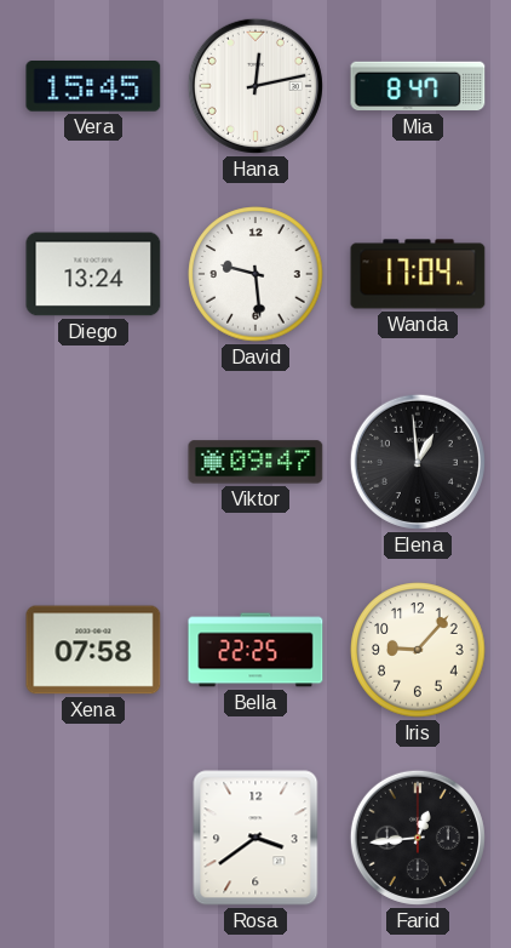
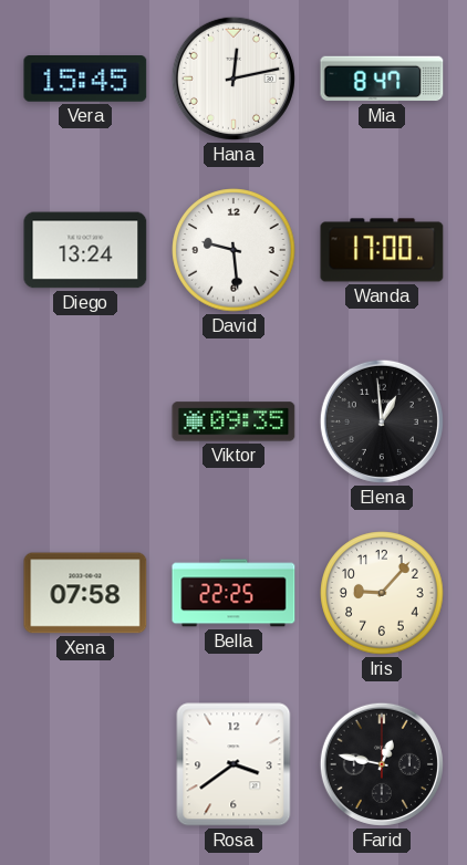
Wanda: 17:04 -> 17:00
Viktor: 09:47 -> 09:35
Farid: 12:44 -> 12:47
